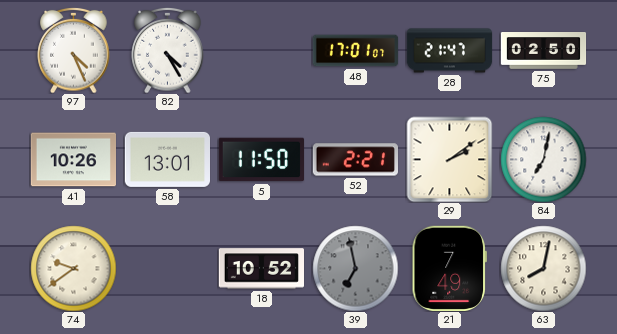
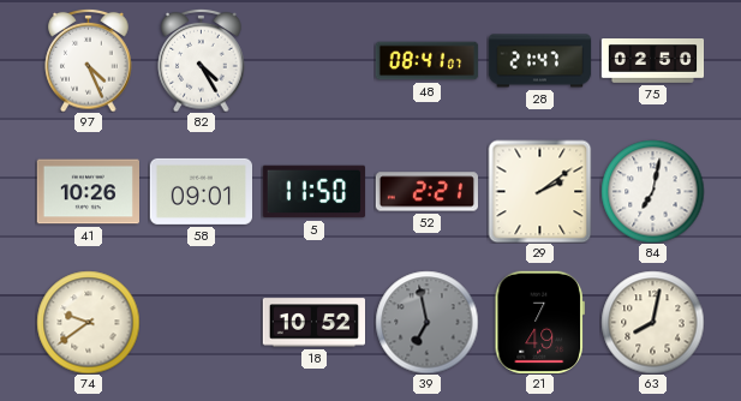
48: 17:01 -> 08:41
58: 13:01 -> 09:01
